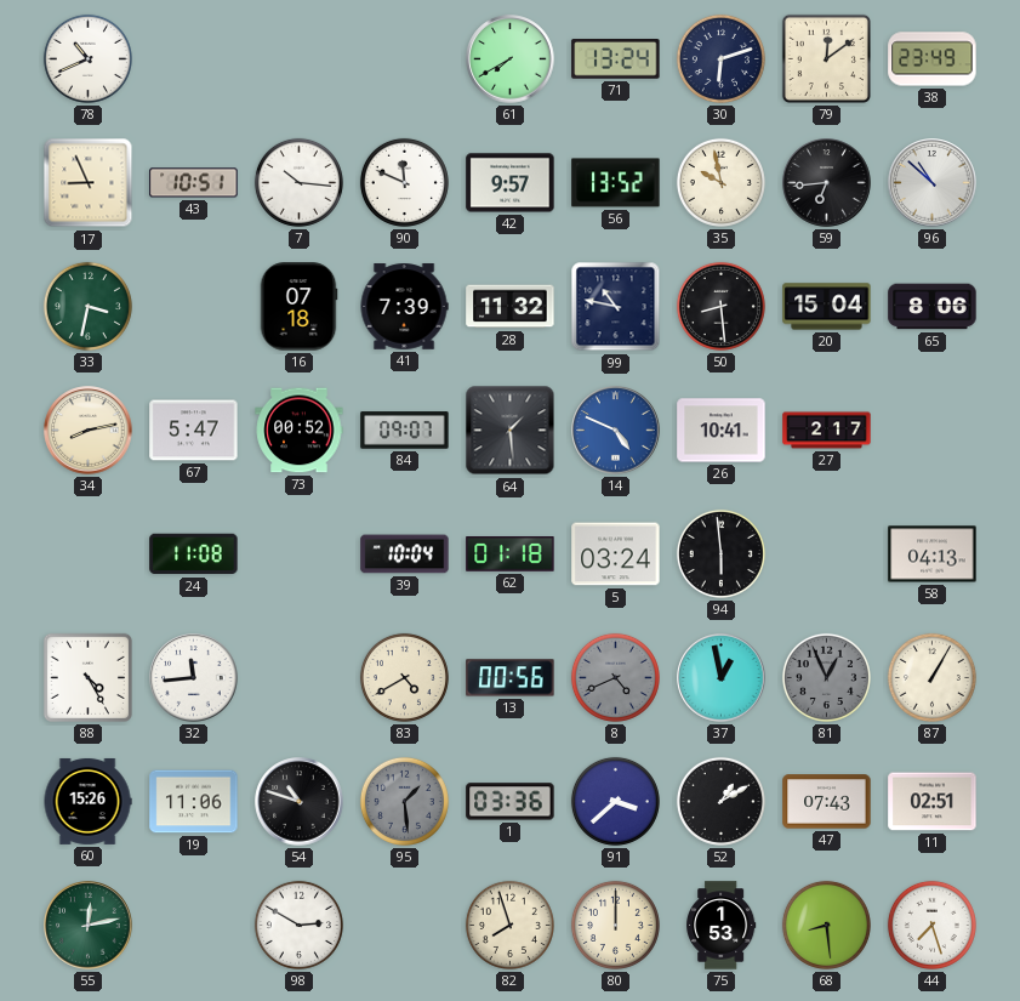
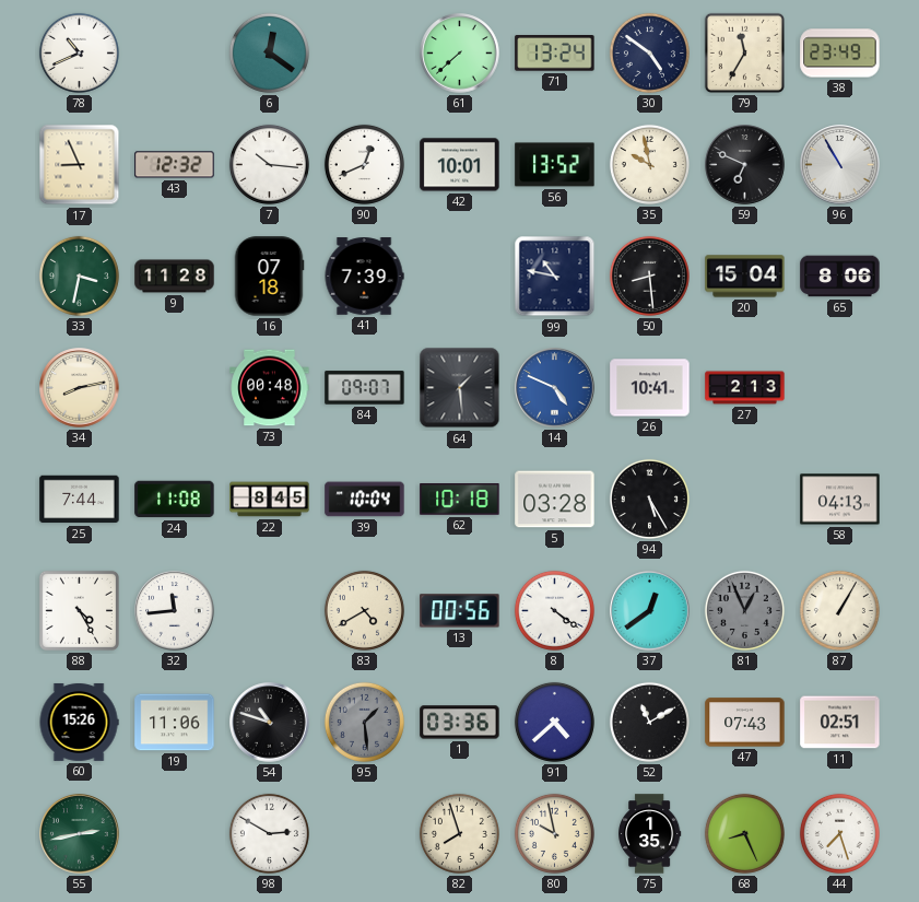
6: none -> 12:21
61: 7:40 -> 7:38
30: 6:12 -> 4:51
79: 12:09 -> 11:35
43: 10:51 -> 12:32
90: 11:49 -> 12:41
42: 9:57 -> 10:01
59: 6:44 -> 6:49
96: 10:52 -> 10:55
9: none -> 11:28
28: 11:32 -> none
67: 5:47 -> none
73: 00:52 -> 00:48
27: 2:17 -> 2:13
25: none -> 7:44
22: none -> 8:45
62: 01:18 -> 10:18
5: 03:24 -> 03:28
94: 5:59 -> 5:25
8: 4:41 -> 4:21
8 dial: grey -> white
37: 12:58 -> 12:39
91: 3:38 -> 4:38
52: 1:10 -> 11:10
55: 12:13 -> 2:43
80: 12:00 -> 9:58
75: 1:53 -> 1:35
68: 8:29 -> 8:26
